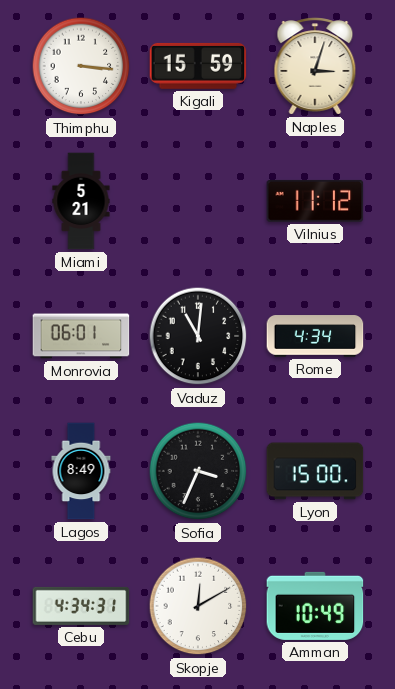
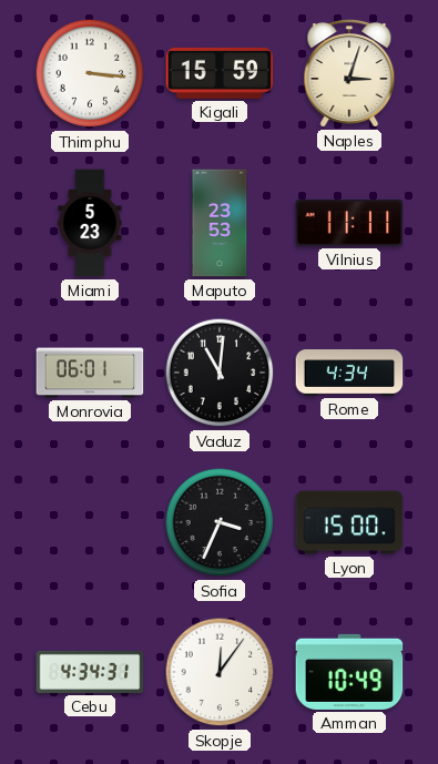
Miami: 5:21 -> 5:23
Maputo: none -> 23:53
Vilnius: 11:12 -> 11:11
Lagos: 8:49 -> none
Skopje: 12:10 -> 12:06
